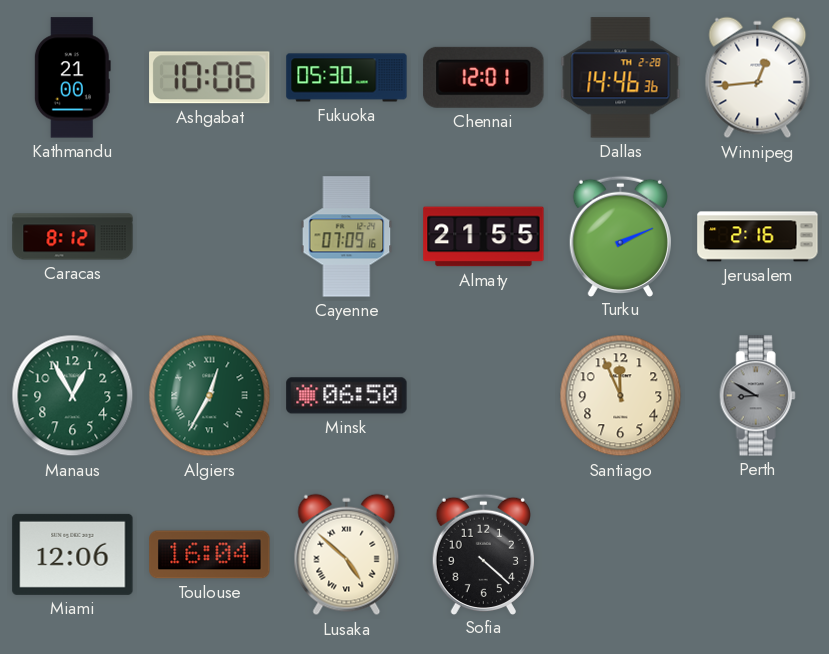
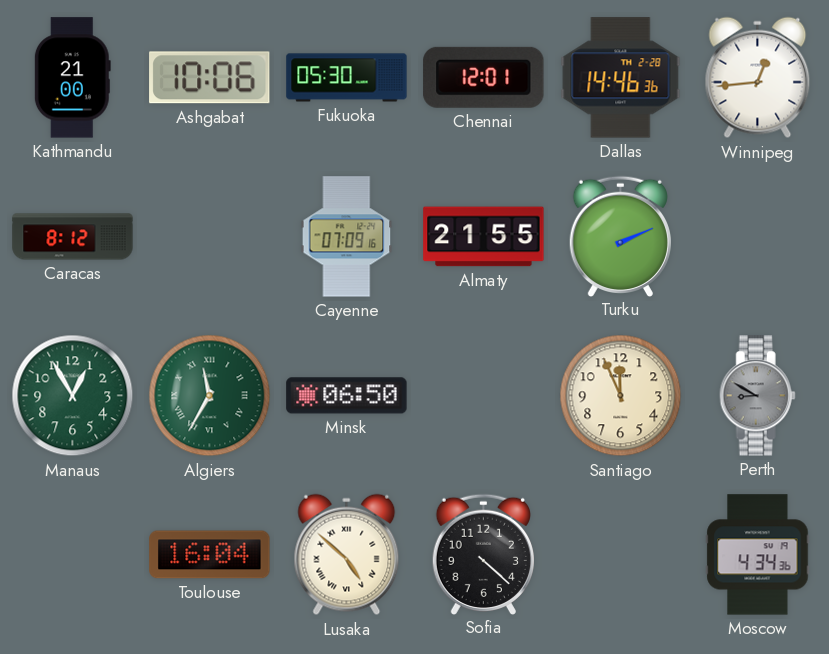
Jerusalem: 2:16 -> none
Algiers: 12:35 -> 11:35
Miami: 12:06 -> none
Moscow: none -> 4:34
